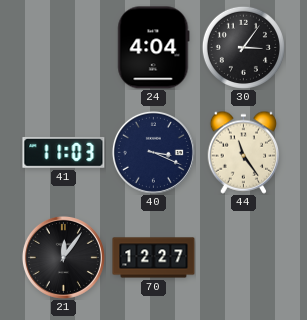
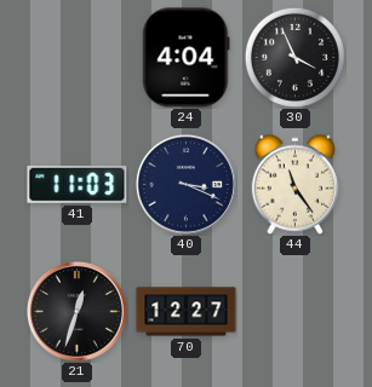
30: 3:06 -> 3:56
21: 12:06 -> 12:33
